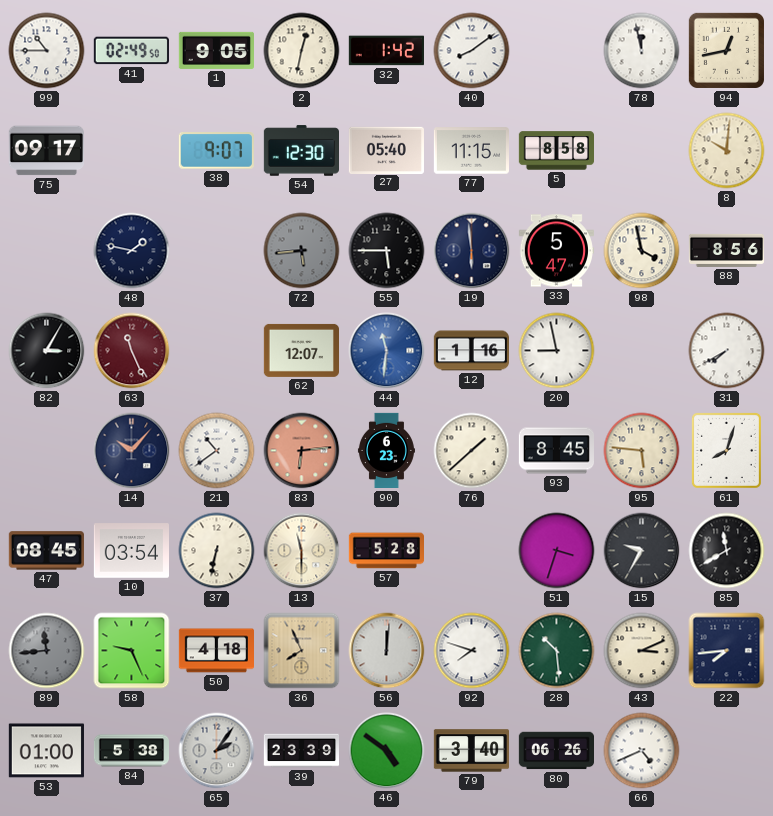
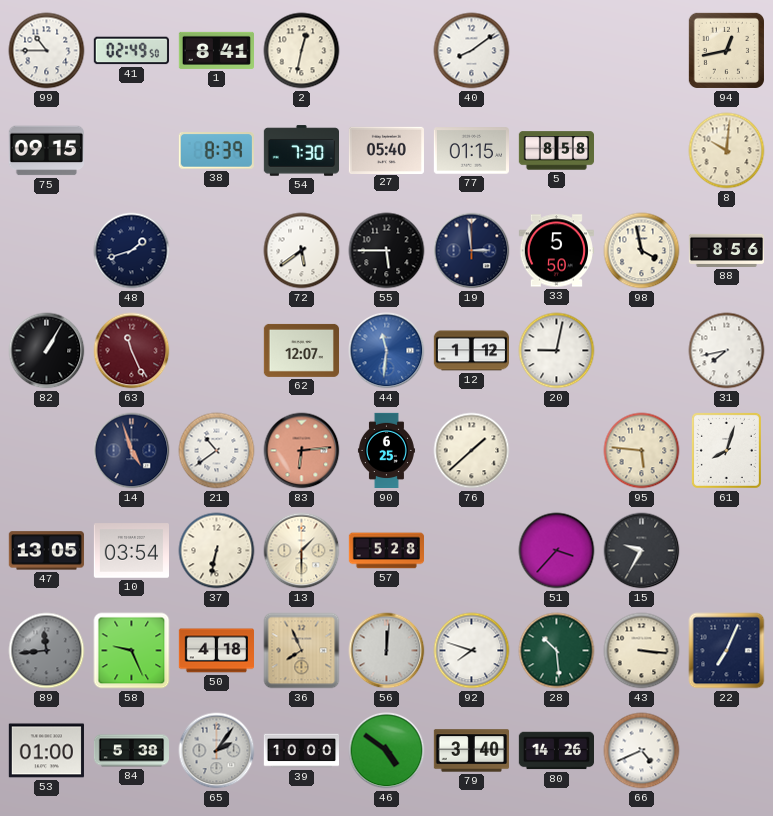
1: 9:05 -> 8:41
32: 1:42 -> none
78: 11:58 -> none
75: 09:17 -> 09:15
38: 9:07 -> 8:39
54: 12:30 -> 7:30
77: 11:15 -> 01:15
48: 1:47 -> 1:42
72: 5:44 -> 5:39
72 dial: grey -> white
19: 5:59 -> 2:59
33: 5:47 -> 5:50
82: 3:05 -> 1:05
12: 1:16 -> 1:12
20: 8:58 -> 9:02
31: 7:40 -> 7:43
14: 10:07 -> 4:57
90: 6:23 -> 6:25
93: 8:45 -> none
47: 08:45 -> 13:05
13: 11:30 -> 1:30
51: 3:33 -> 3:37
85: 11:40 -> none
43: 3:11 -> 3:16
22: 7:44 -> 7:04
39: 23:39 -> 10:00
80: 06:26 -> 14:26
